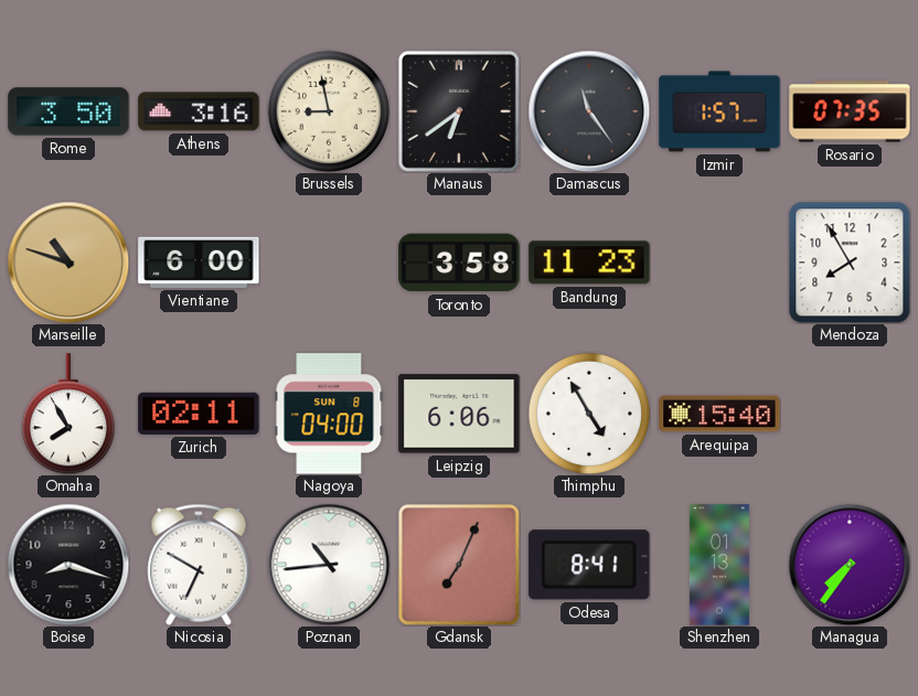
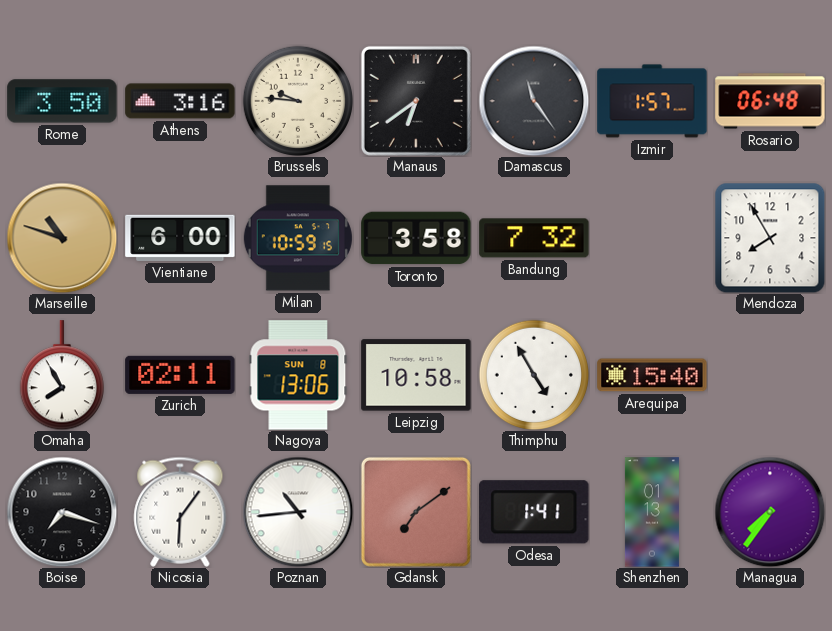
Brussels: 8:58 -> 9:46
Rosario: 07:35 -> 06:48
Milan: none -> 10:59
Bandung: 11:23 -> 7:32
Nagoya: 04:00 -> 13:06
Leipzig: 6:06 -> 10:58
Boise: 8:18 -> 7:18
Nicosia: 6:50 -> 6:06
Gdansk: 7:04 -> 7:09
Odesa: 8:41 -> 1:41
